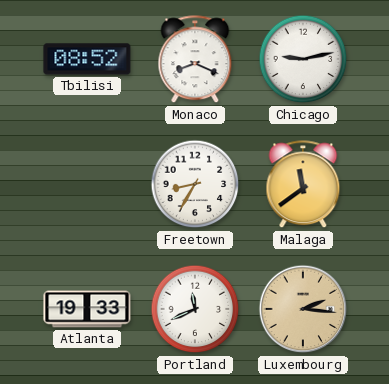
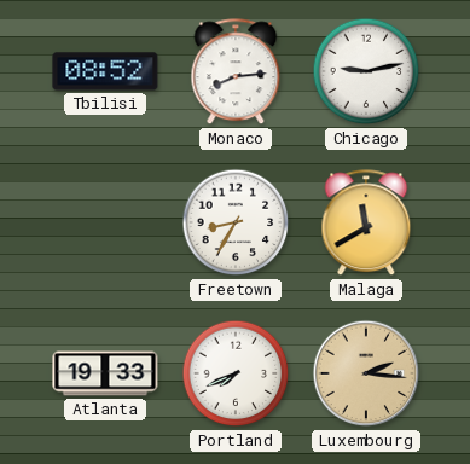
Monaco: 8:19 -> 8:14
Malaga: 11:39 -> 11:40
Portland: 11:41 -> 7:41
